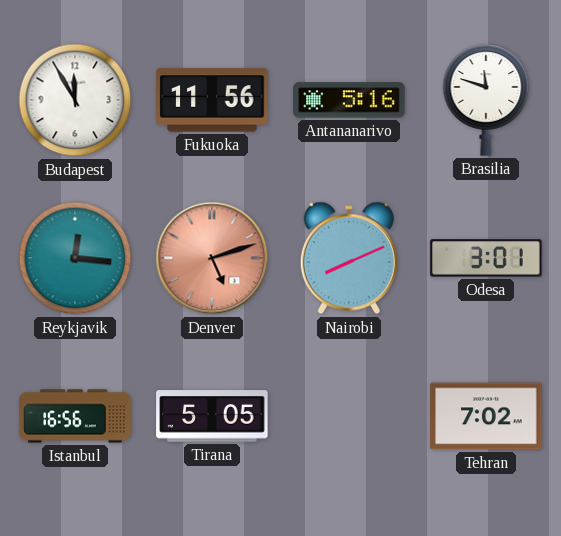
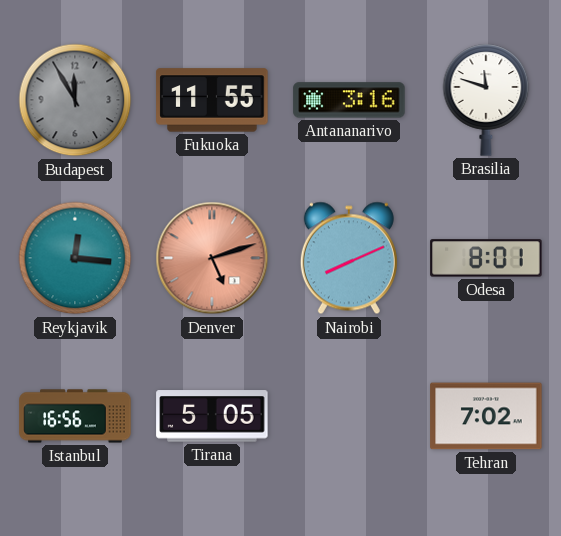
Budapest dial: white -> grey
Fukuoka: 11:56 -> 11:55
Antananarivo: 5:16 -> 3:16
Odesa: 3:01 -> 8:01
